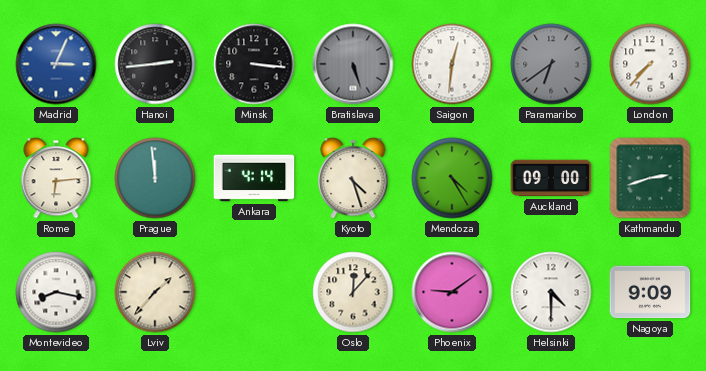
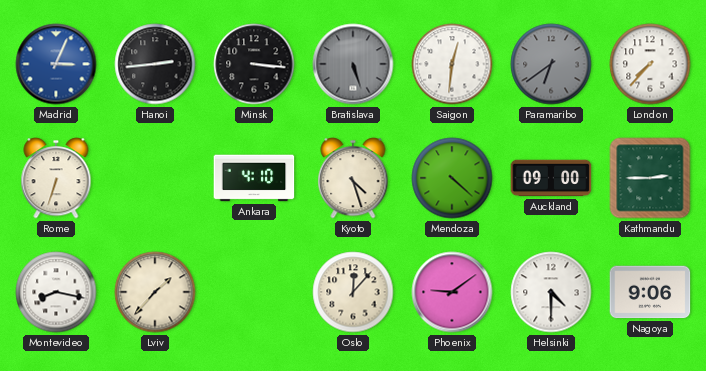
Rome: 6:14 -> 6:33
Prague: 11:59 -> none
Ankara: 4:14 -> 4:10
Mendoza: 4:25 -> 4:22
Kathmandu: 2:42 -> 2:45
Nagoya: 9:09 -> 9:06
